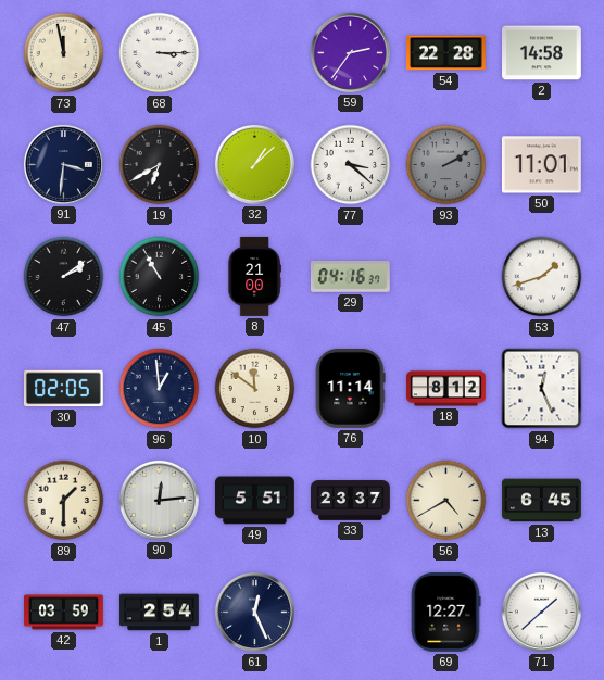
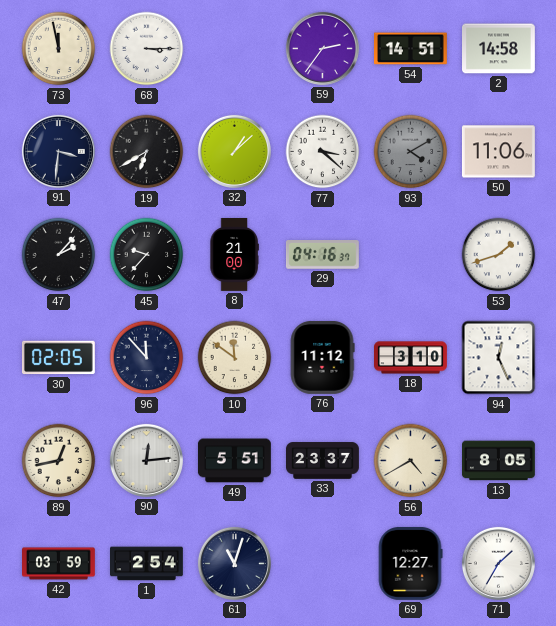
54: 22:28 -> 14:51
93: 2:10 -> 4:10
50: 11:01 -> 11:06
47: 2:09 -> 2:07
45: 10:55 -> 9:37
96: 12:59 -> 11:53
76: 11:14 -> 11:12
18: 8:12 -> 3:10
89: 1:30 -> 12:43
13: 6:45 -> 8:05
61: 12:26 -> 11:03
71: 1:38 -> 1:35
